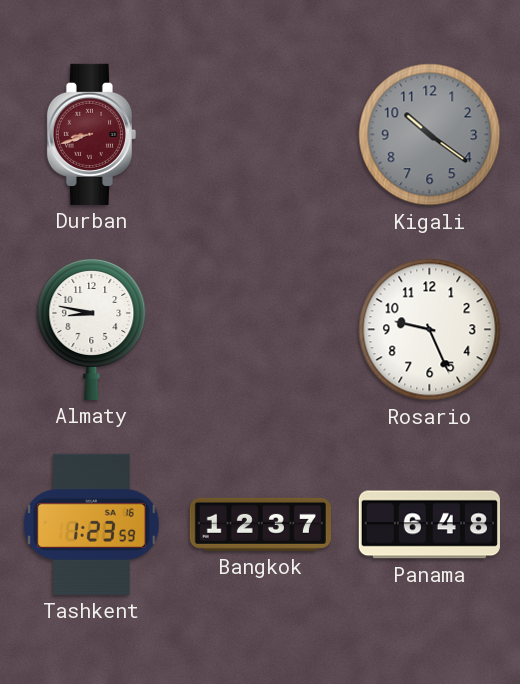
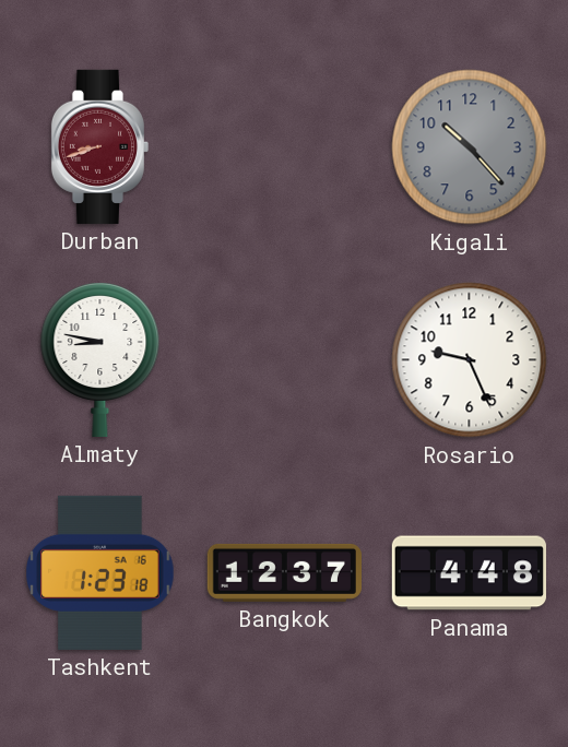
Kigali: 10:21 -> 10:23
Tashkent: 1:23:59 -> 1:23:18
Panama: 6:48 -> 4:48
